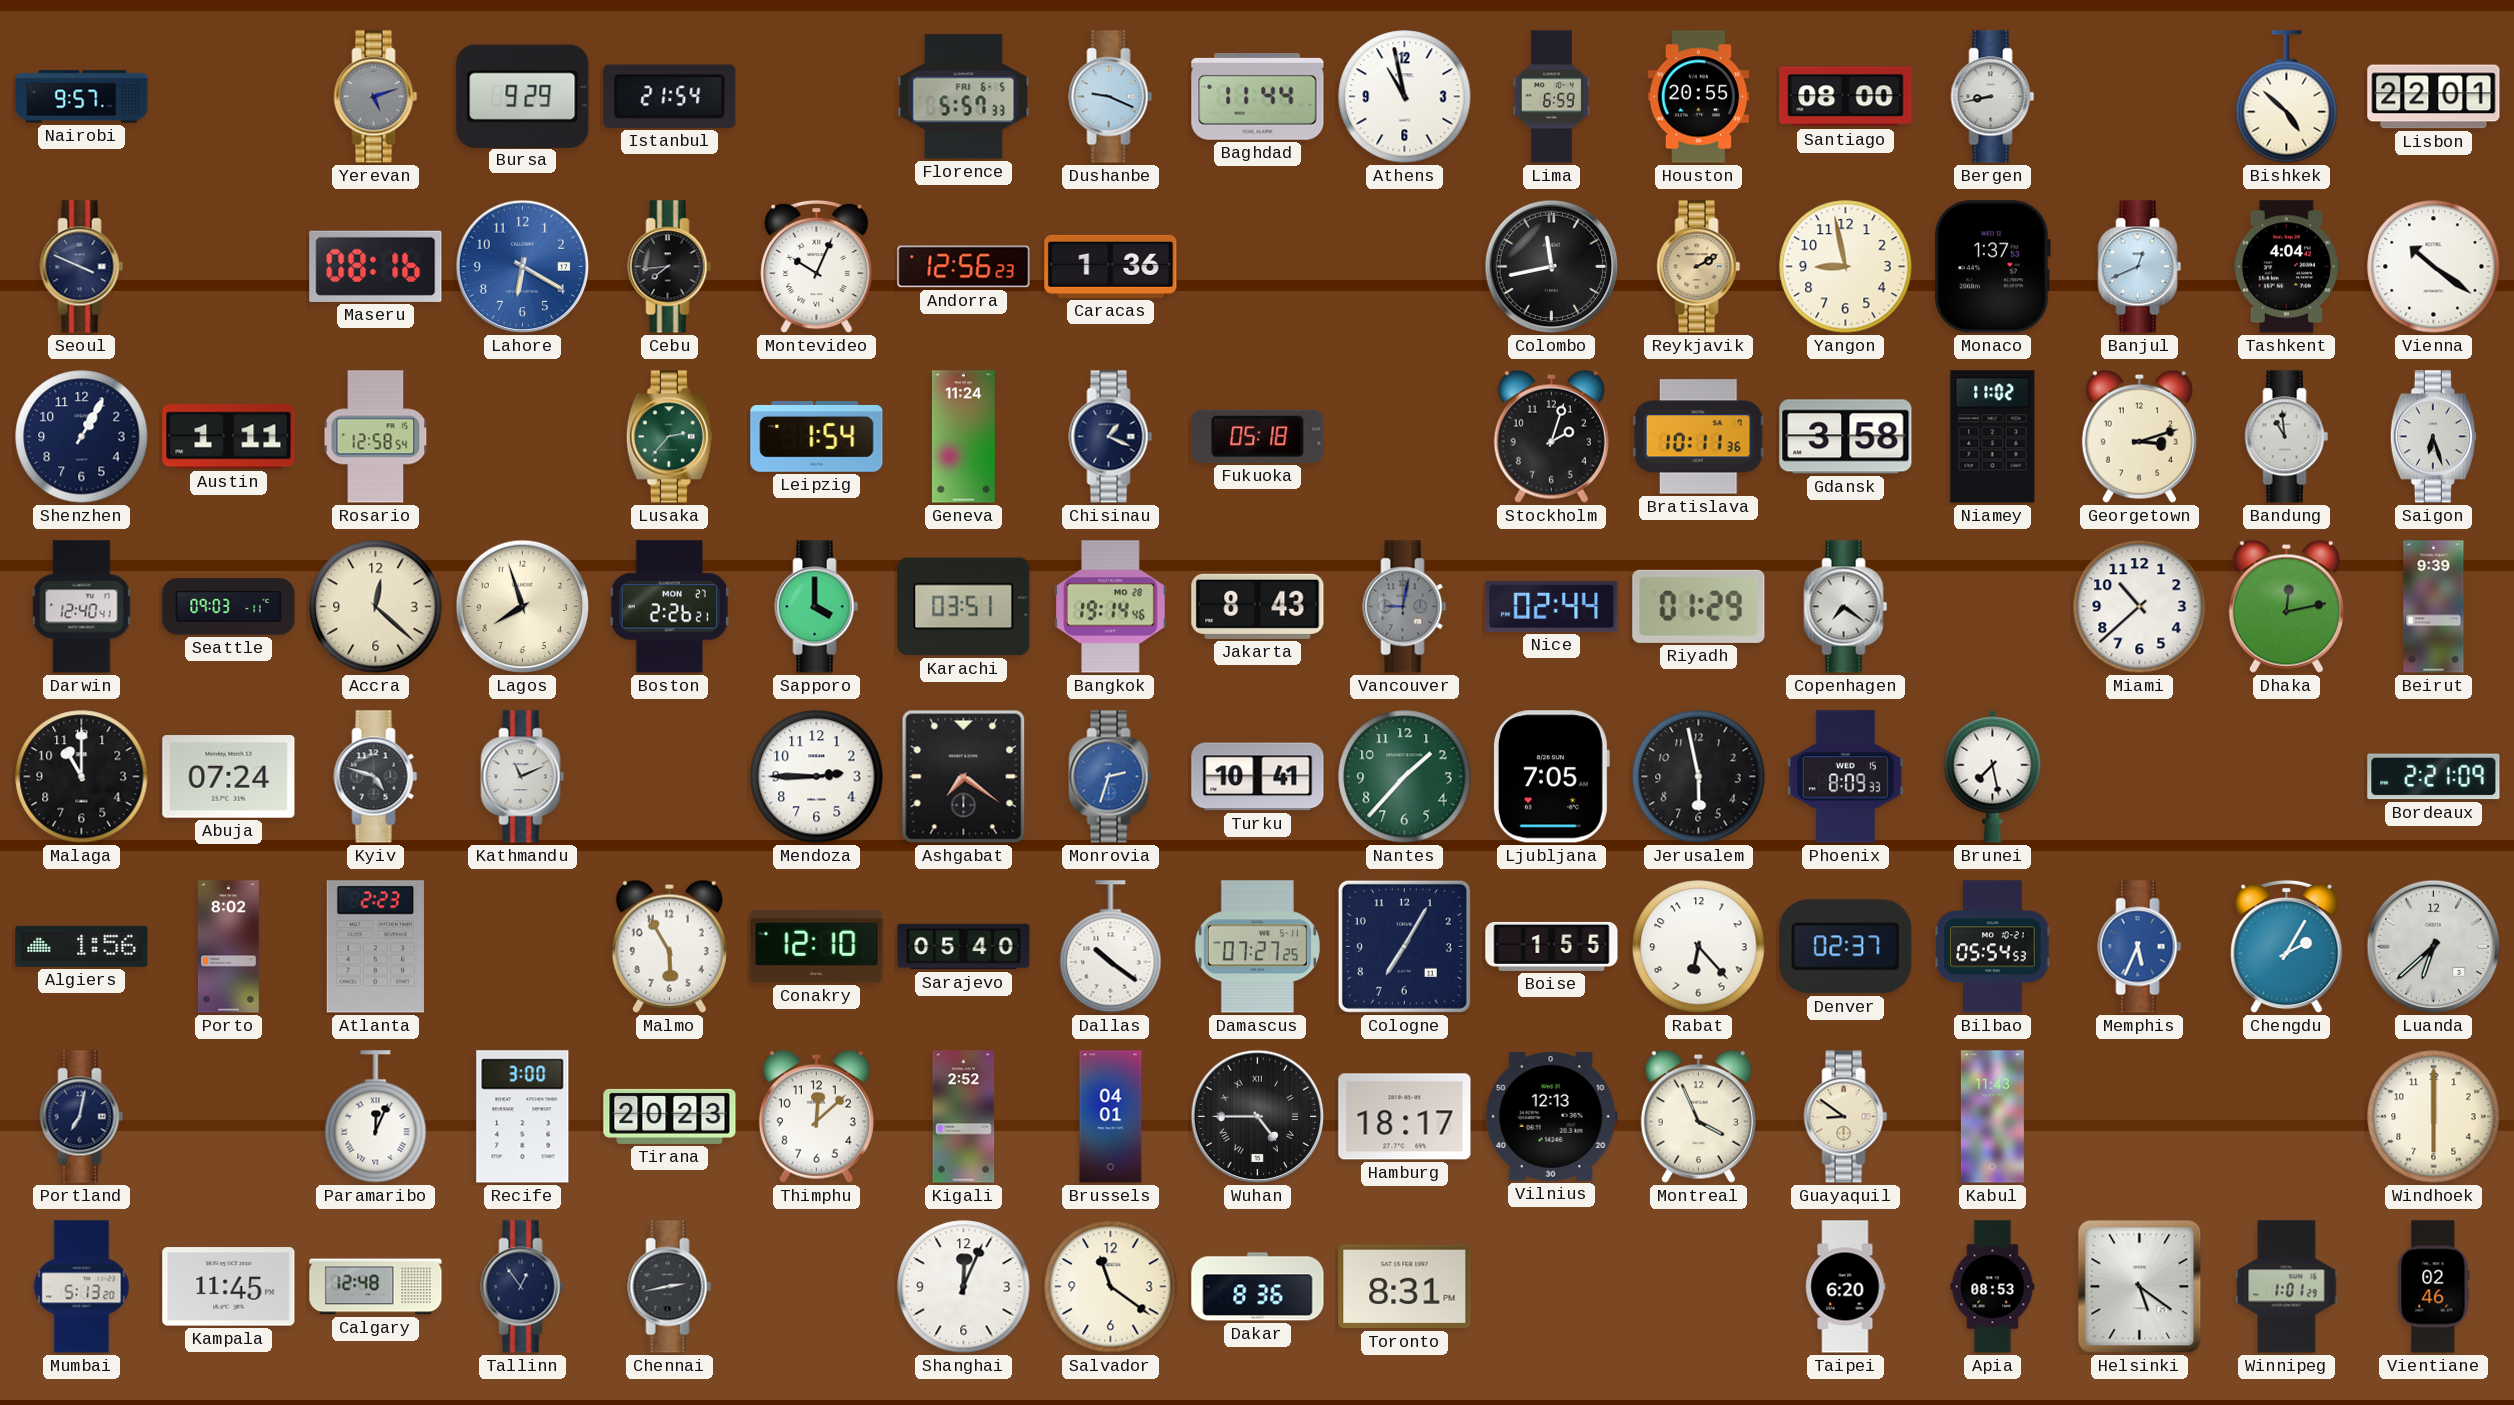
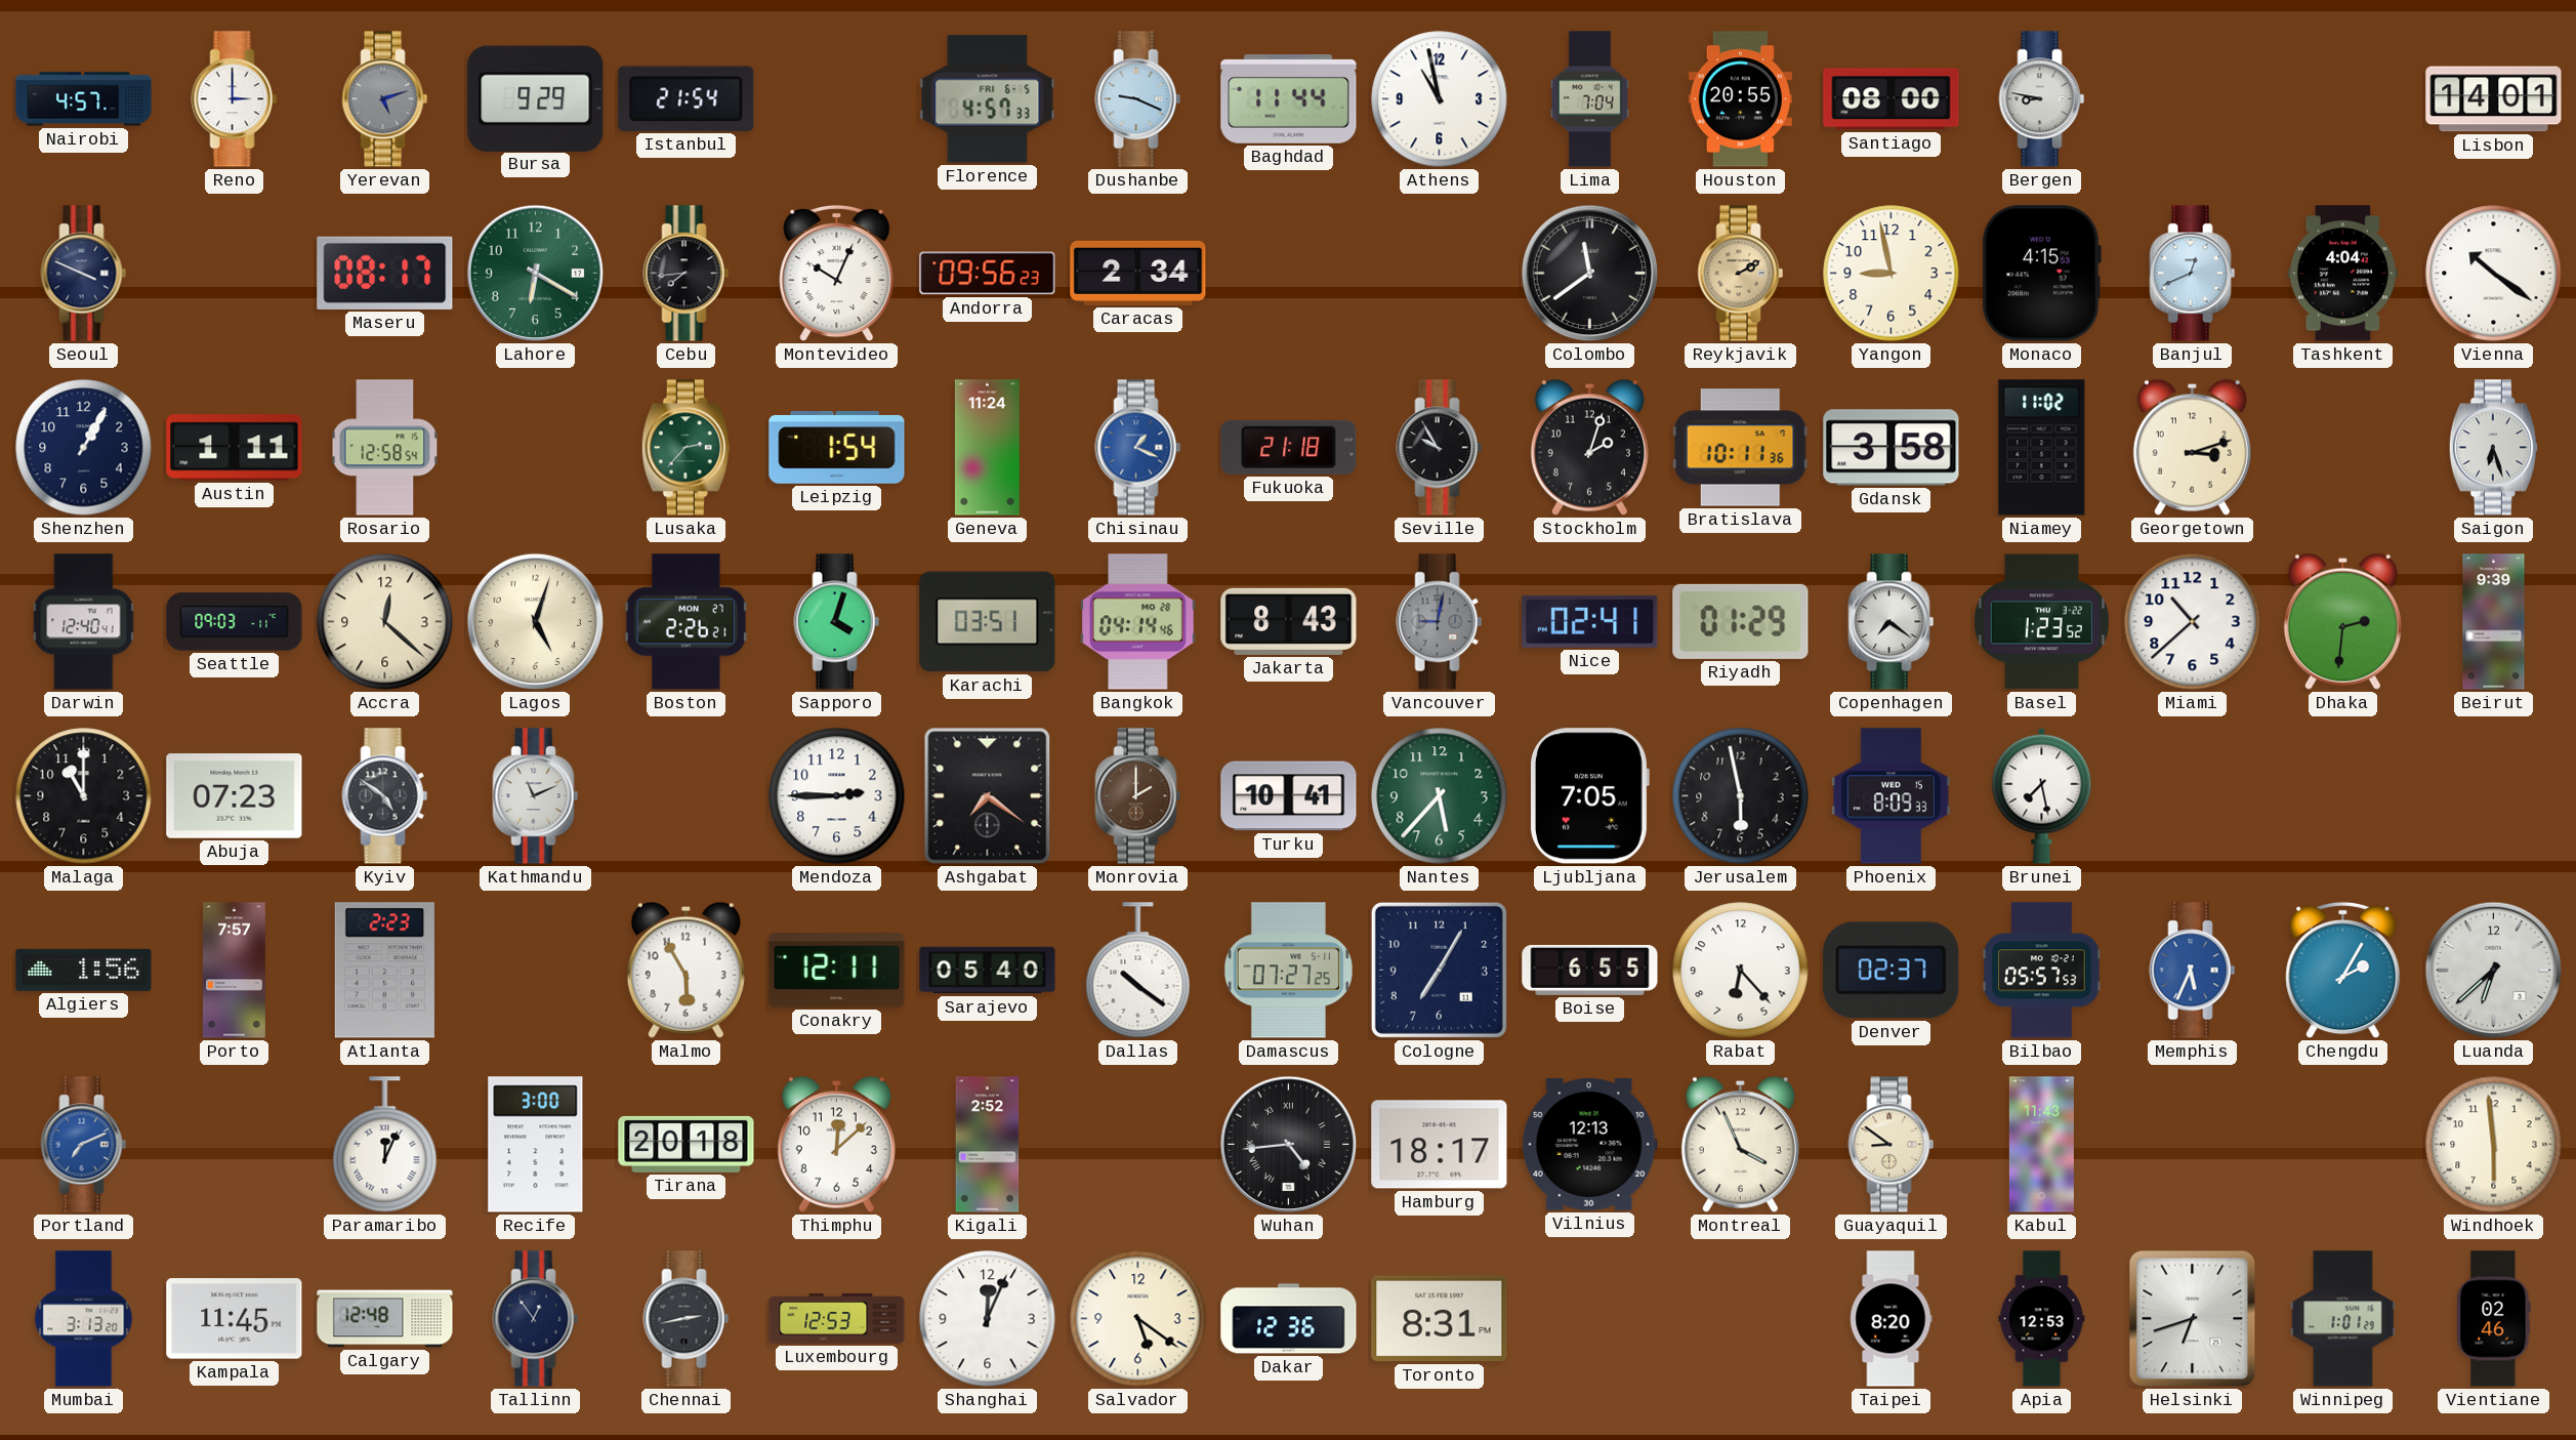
Nairobi: 9:57 -> 4:57
Reno: none -> 3:00
Florence: 5:57 -> 4:57
Lima: 6:59 -> 7:04
Bergen: 8:43 -> 8:47
Bishkek: 4:52 -> none
Lisbon: 22:01 -> 14:01
Maseru: 08:16 -> 08:17
Lahore dial: blue -> green
Andorra: 12:56 -> 09:56
Caracas: 1:36 -> 2:34
Colombo: 11:43 -> 11:39
Monaco: 1:37 -> 4:15
Chisinau dial: navy -> blue
Fukuoka: 05:18 -> 21:18
Seville: none -> 9:55
Bandung: 10:59 -> none
Lagos: 7:57 -> 5:03
Sapporo: 4:00 -> 4:03
Bangkok: 19:14 -> 04:14
Nice: 02:44 -> 02:41
Basel: none -> 1:23
Dhaka: 12:13 -> 2:31
Abuja: 07:24 -> 07:23
Kyiv: 4:48 -> 4:51
Monrovia: 2:33 -> 2:00
Monrovia dial: blue -> brown
Nantes: 1:37 -> 5:37
Bordeaux: 2:21 -> none
Porto: 8:02 -> 7:57
Conakry: 12:10 -> 12:11
Boise: 1:55 -> 6:55
Bilbao: 05:54 -> 05:57
Portland: 7:02 -> 7:11
Portland dial: navy -> blue
Tirana: 20:23 -> 20:18
Brussels: 04:01 -> none
Wuhan: 4:45 -> 4:44
Windhoek: 6:00 -> 5:59
Mumbai: 5:13 -> 3:13
Luxembourg: none -> 12:53
Salvador: 11:21 -> 5:21
Dakar: 8:36 -> 12:36
Taipei: 6:20 -> 8:20
Apia: 08:53 -> 12:53
Helsinki: 5:21 -> 6:42
